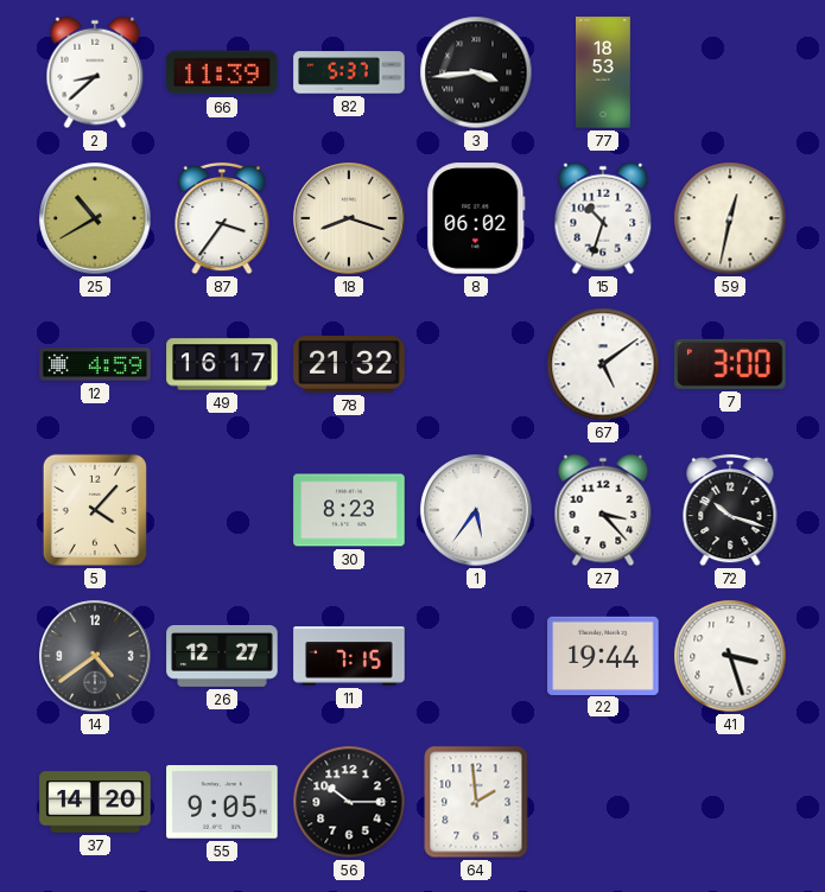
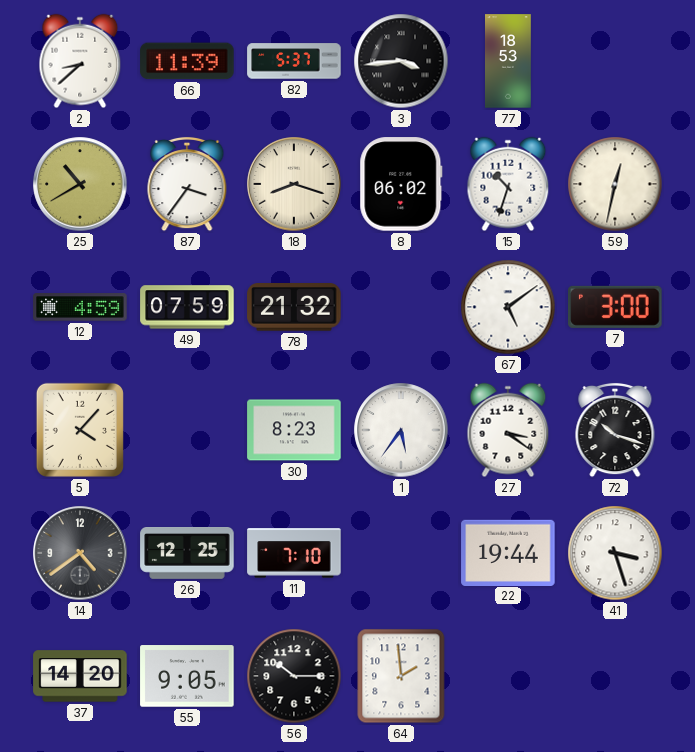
49: 16:17 -> 07:59
27: 3:23 -> 3:21
26: 12:27 -> 12:25
11: 7:15 -> 7:10
